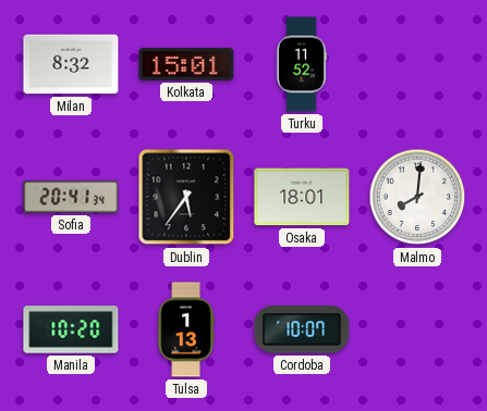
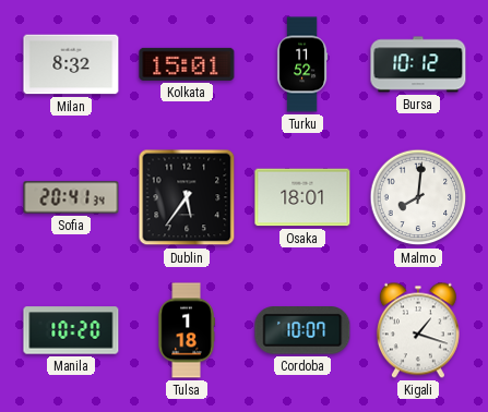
Bursa: none -> 10:12
Tulsa: 1:13 -> 1:18
Kigali: none -> 1:18
